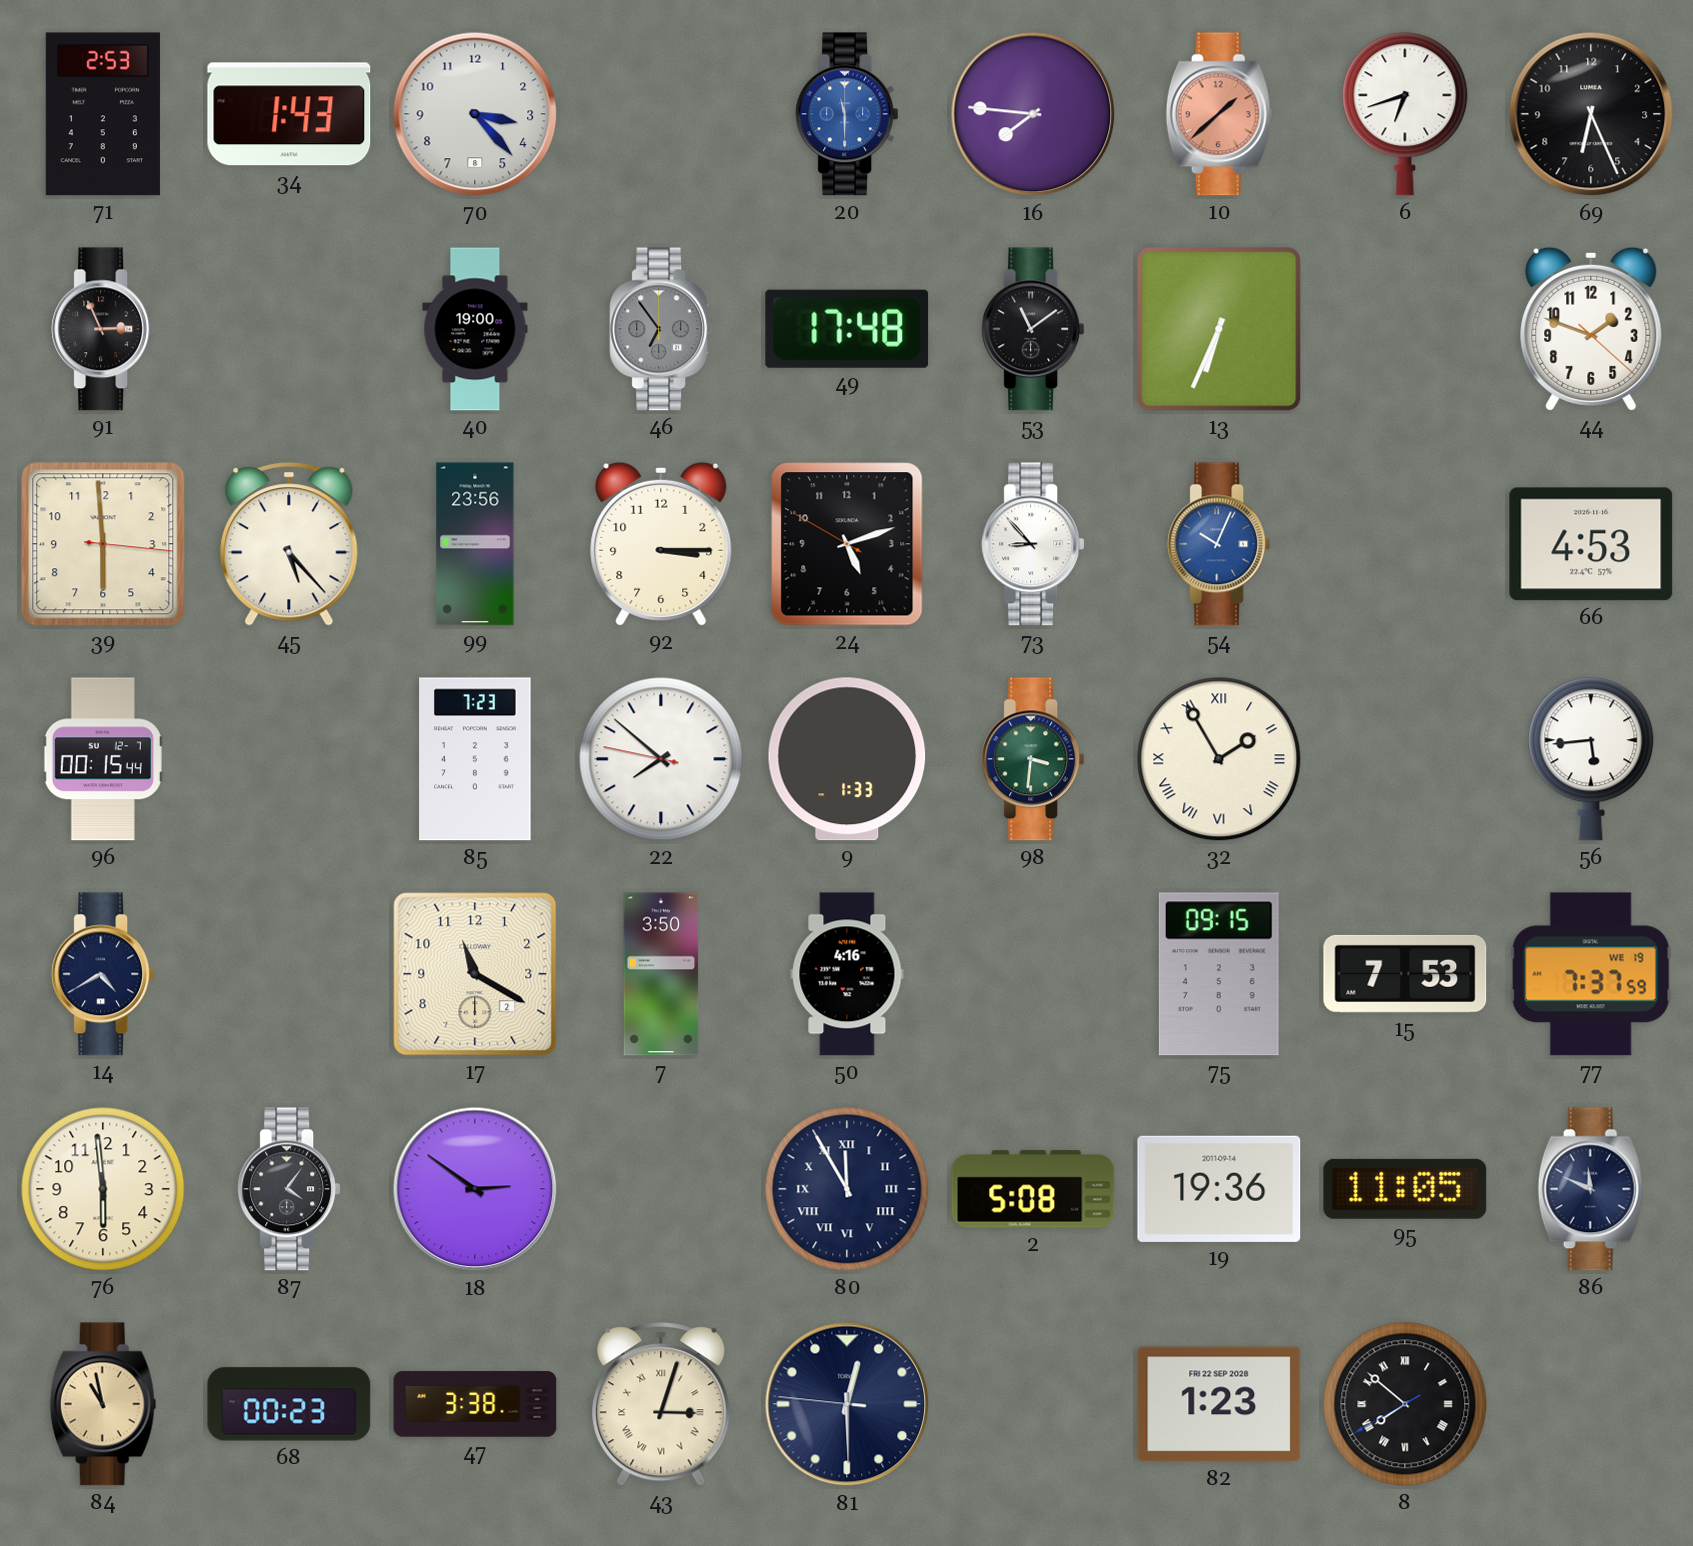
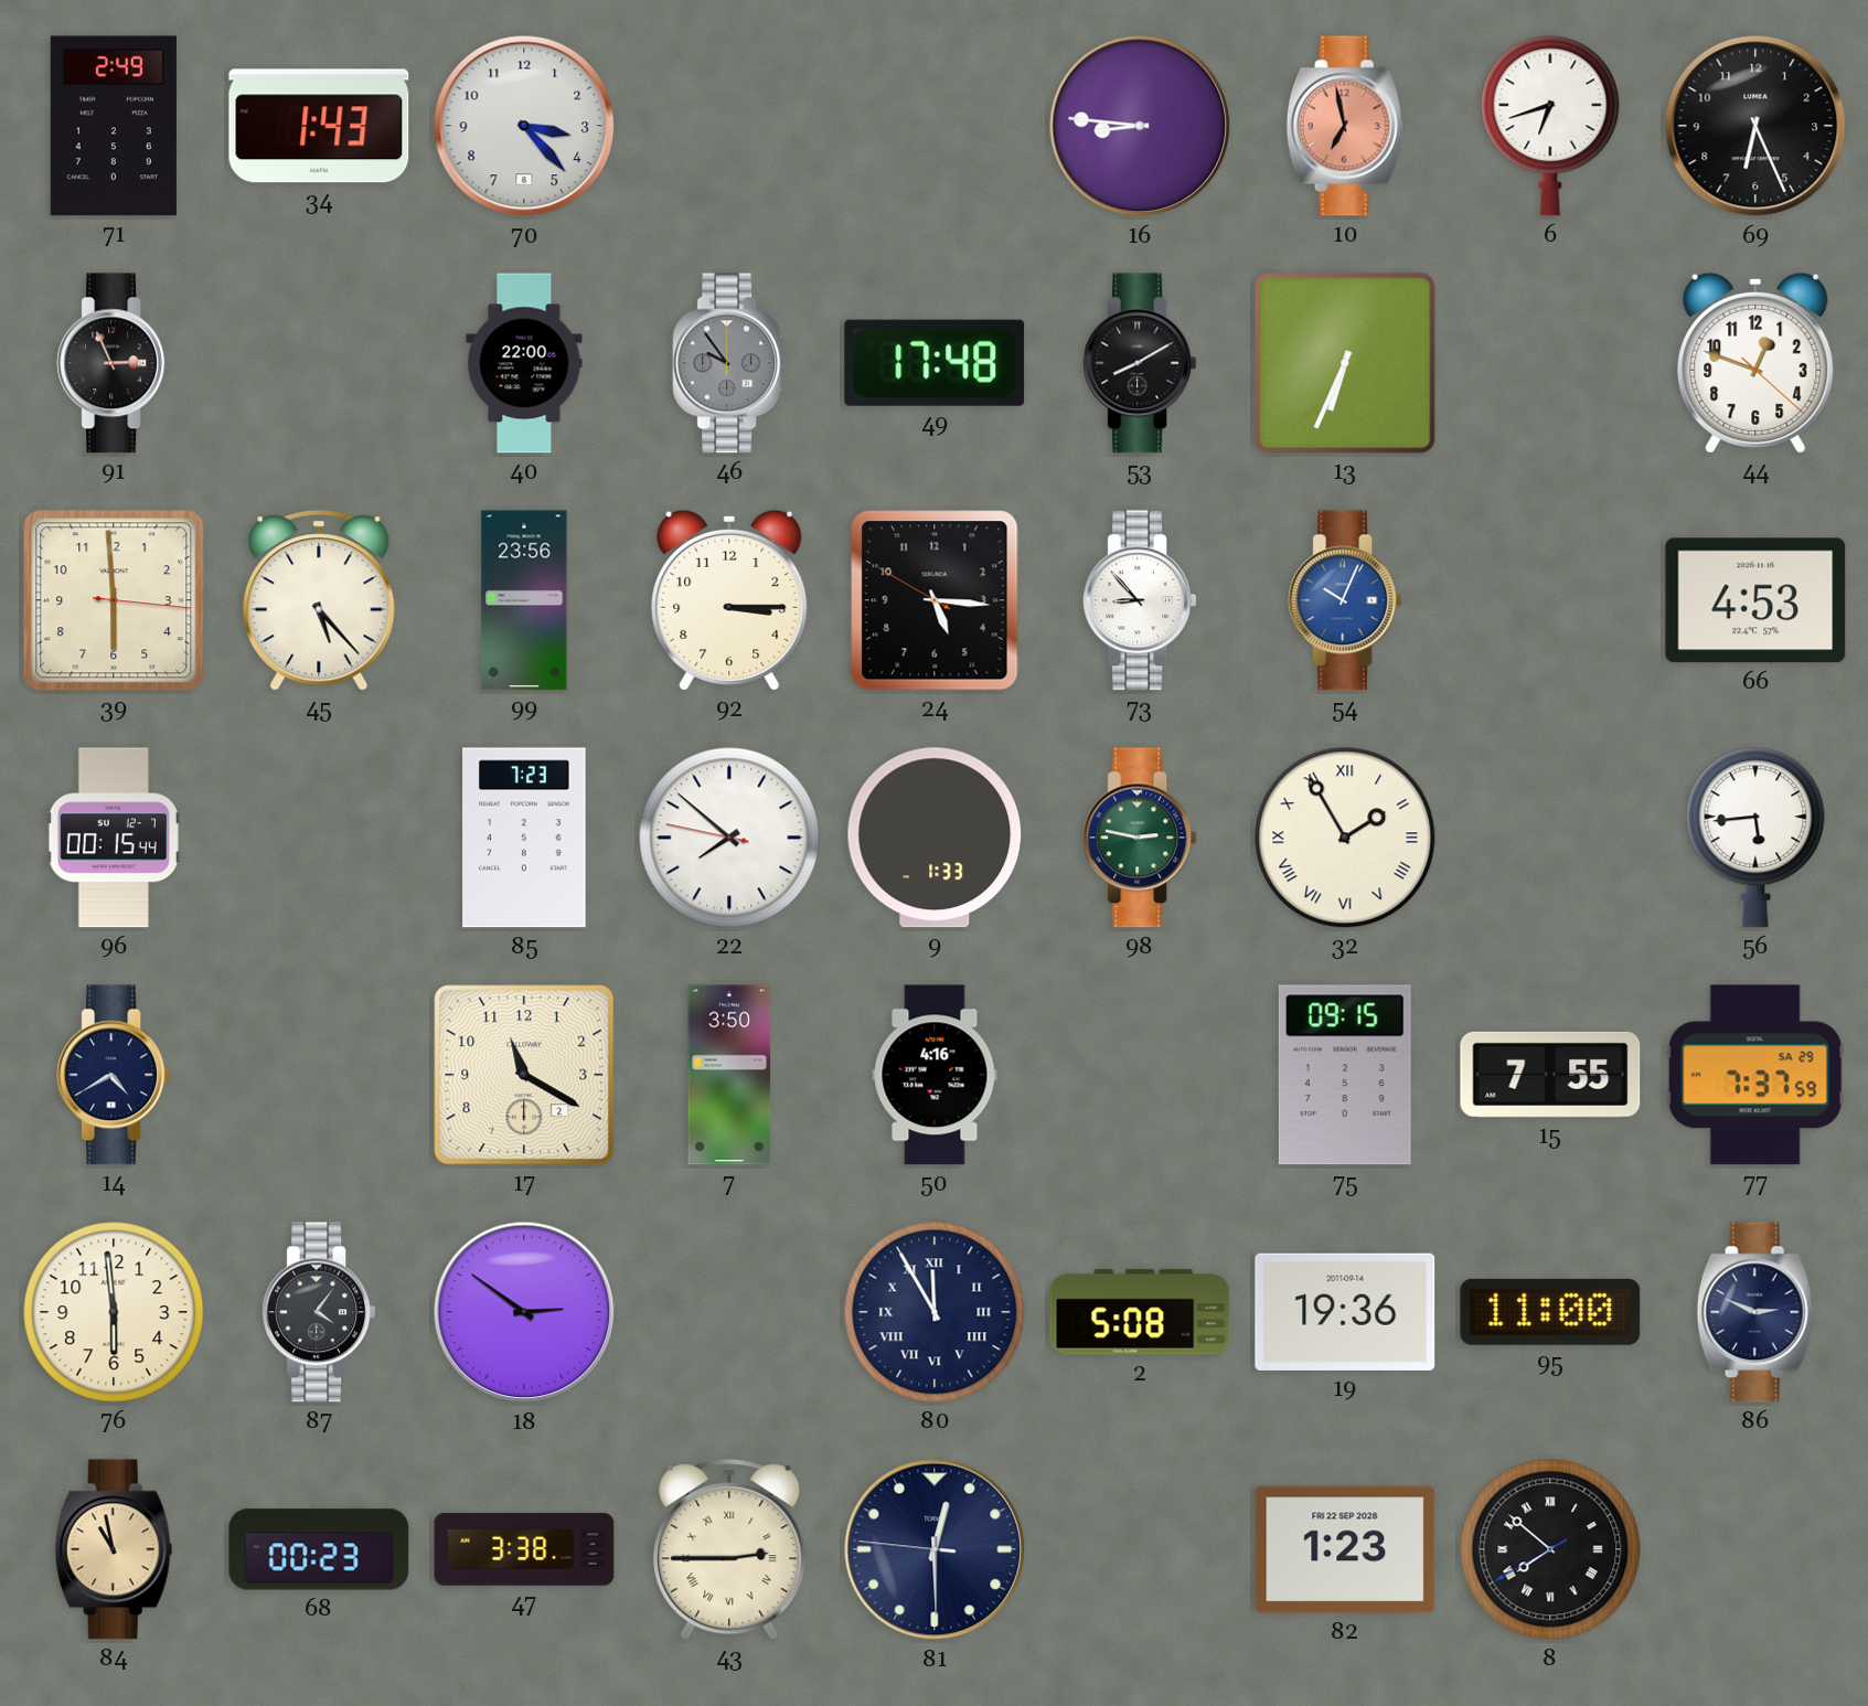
71: 2:53 -> 2:49
20: 11:30 -> none
16: 7:46 -> 8:46
10: 1:38 -> 6:58
40: 19:00 -> 22:00
46: 6:54 -> 9:54
53: 11:09 -> 8:10
44: 1:48 -> 12:48
24: 5:11 -> 5:15
98: 3:31 -> 2:47
15: 7:53 -> 7:55
77 date: WE 19 -> SA 29
95: 11:05 -> 11:00
86: 11:49 -> 2:49
43: 3:03 -> 2:45
